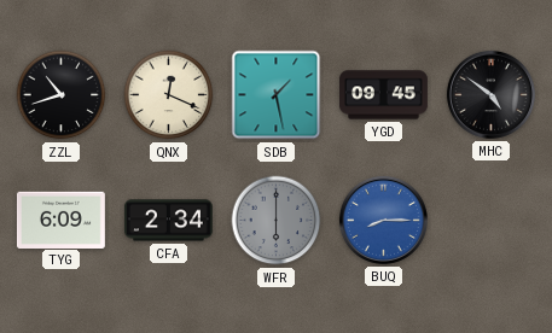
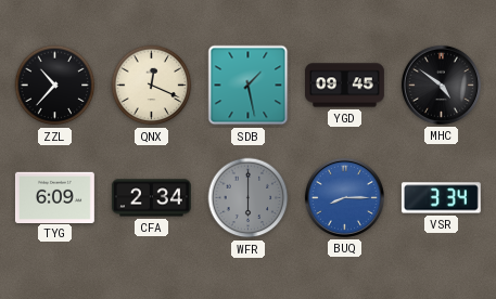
ZZL: 10:42 -> 10:37
VSR: none -> 3:34
